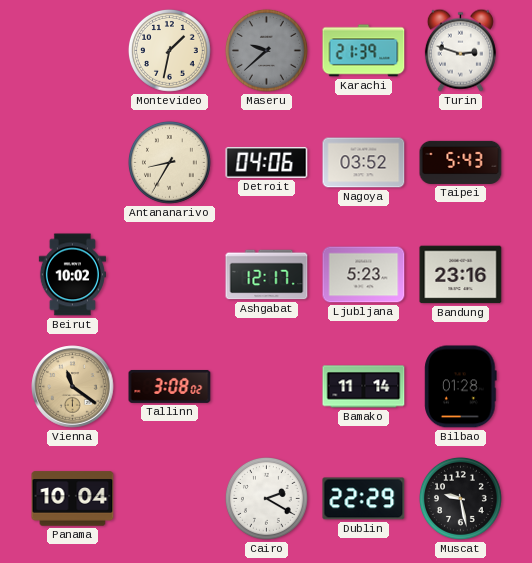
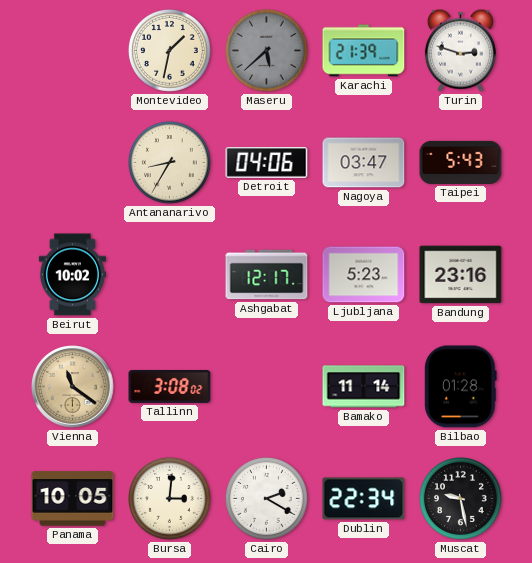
Maseru: 9:38 -> 5:38
Nagoya: 03:52 -> 03:47
Panama: 10:04 -> 10:05
Bursa: none -> 3:01
Dublin: 22:29 -> 22:34
